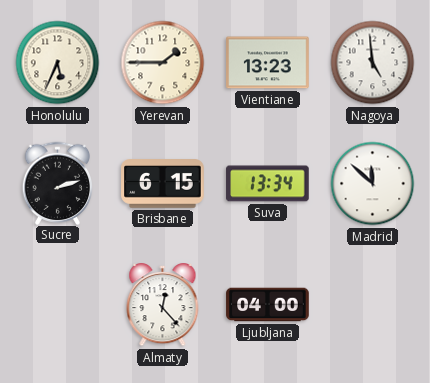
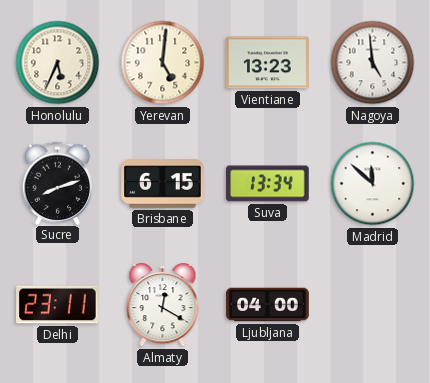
Yerevan: 1:45 -> 5:01
Sucre: 2:12 -> 8:12
Delhi: none -> 23:11
Almaty: 12:23 -> 12:20
